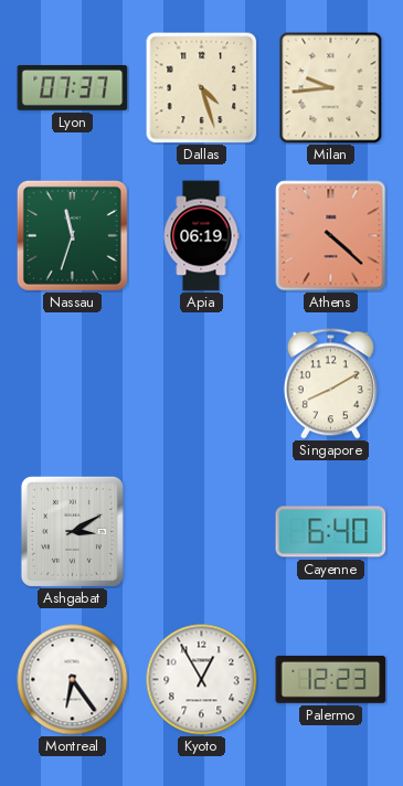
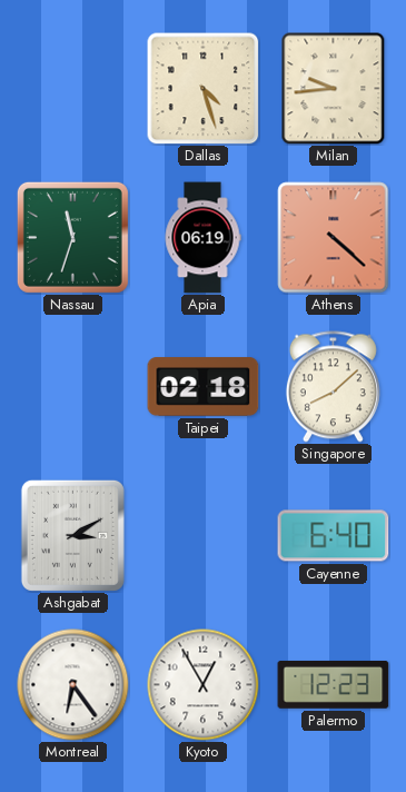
Lyon: 07:37 -> none
Taipei: none -> 02:18
Singapore: 8:10 -> 8:08
